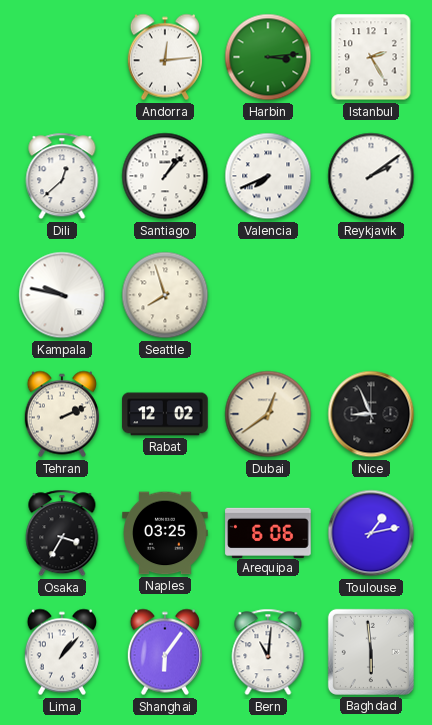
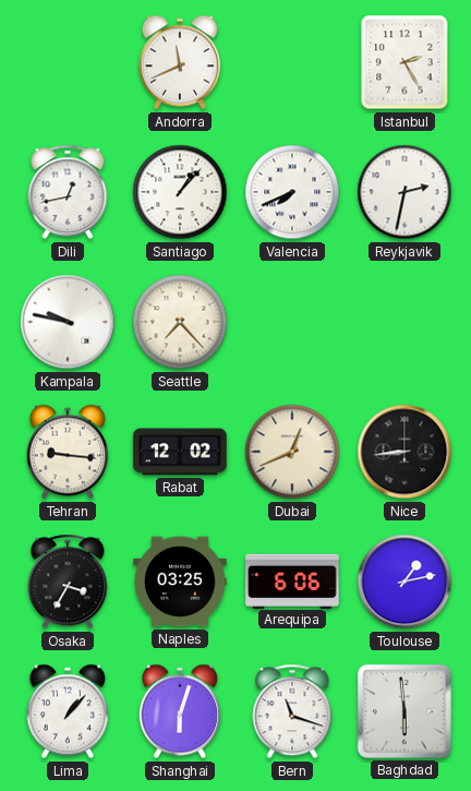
Andorra: 12:14 -> 11:41
Harbin: 3:14 -> none
Dili: 12:38 -> 12:43
Reykjavik: 2:09 -> 2:32
Seattle: 7:57 -> 7:23
Tehran: 2:11 -> 9:16
Dubai: 12:39 -> 12:41
Nice: 8:56 -> 8:44
Shanghai: 6:06 -> 6:03
Bern: 11:01 -> 11:18
